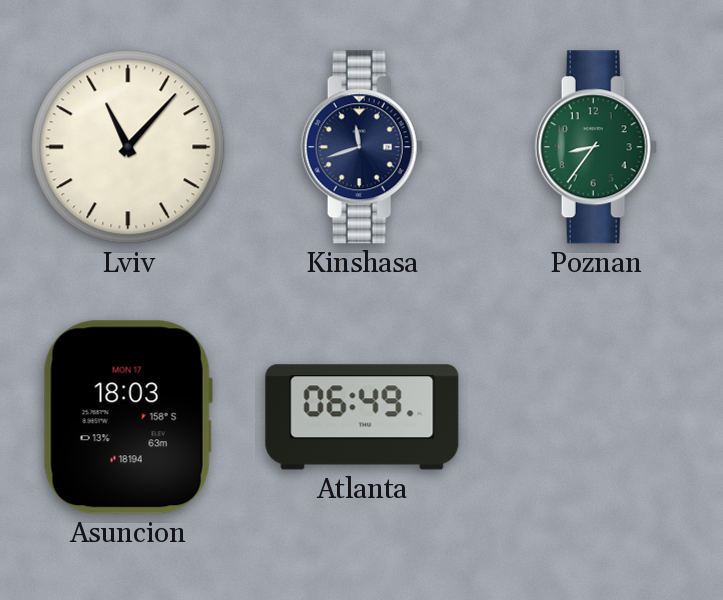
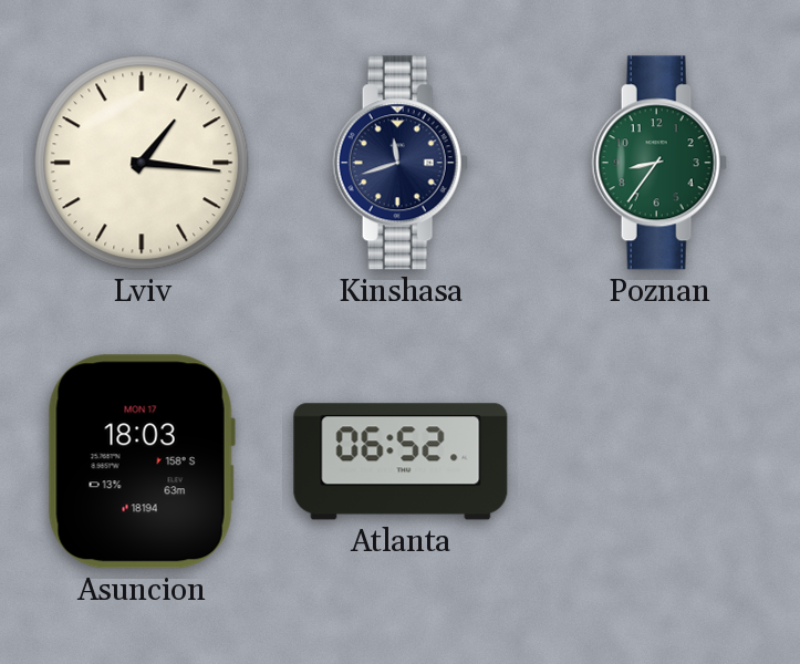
Lviv: 11:07 -> 1:16
Atlanta: 06:49 -> 06:52
